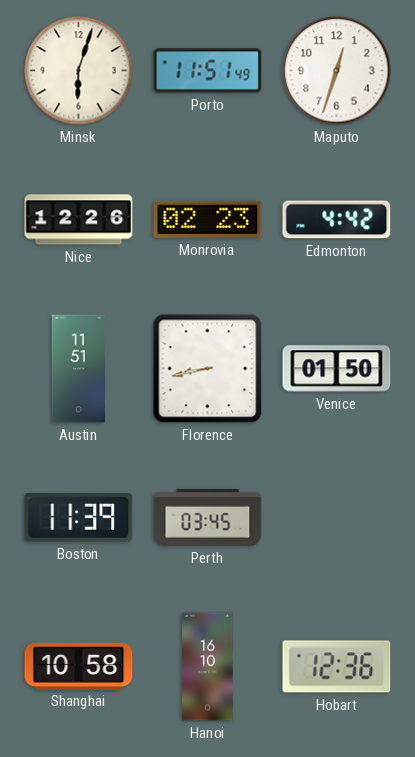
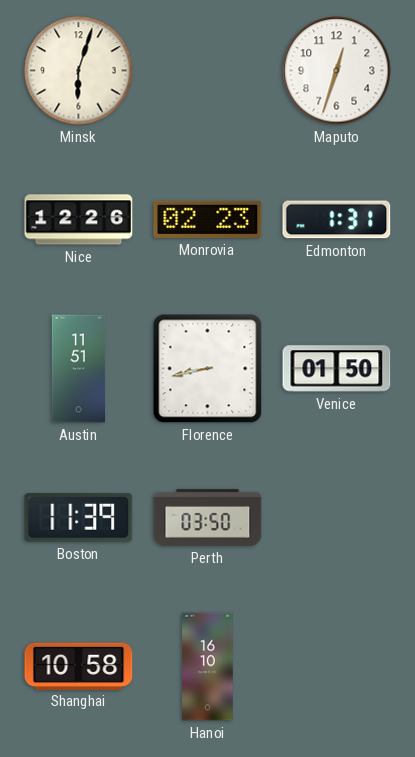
Porto: 11:51 -> none
Edmonton: 4:42 -> 1:31
Perth: 03:45 -> 03:50
Hobart: 12:36 -> none
